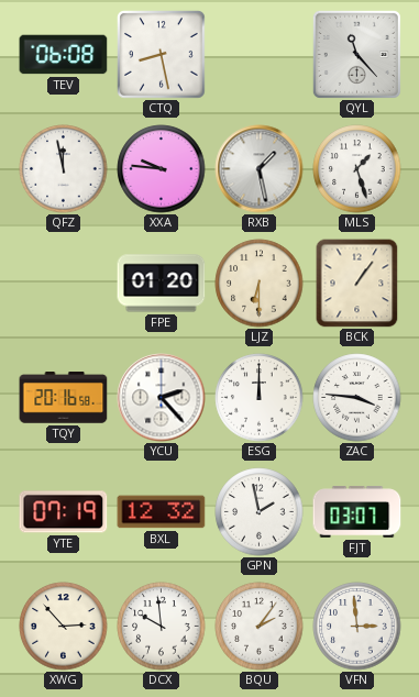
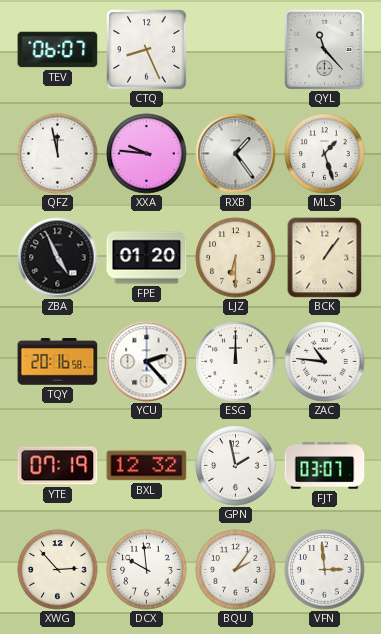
TEV: 06:08 -> 06:07
CTQ: 8:28 -> 8:26
RXB: 1:28 -> 1:24
ZBA: none -> 4:56
ZAC: 3:46 -> 10:46
